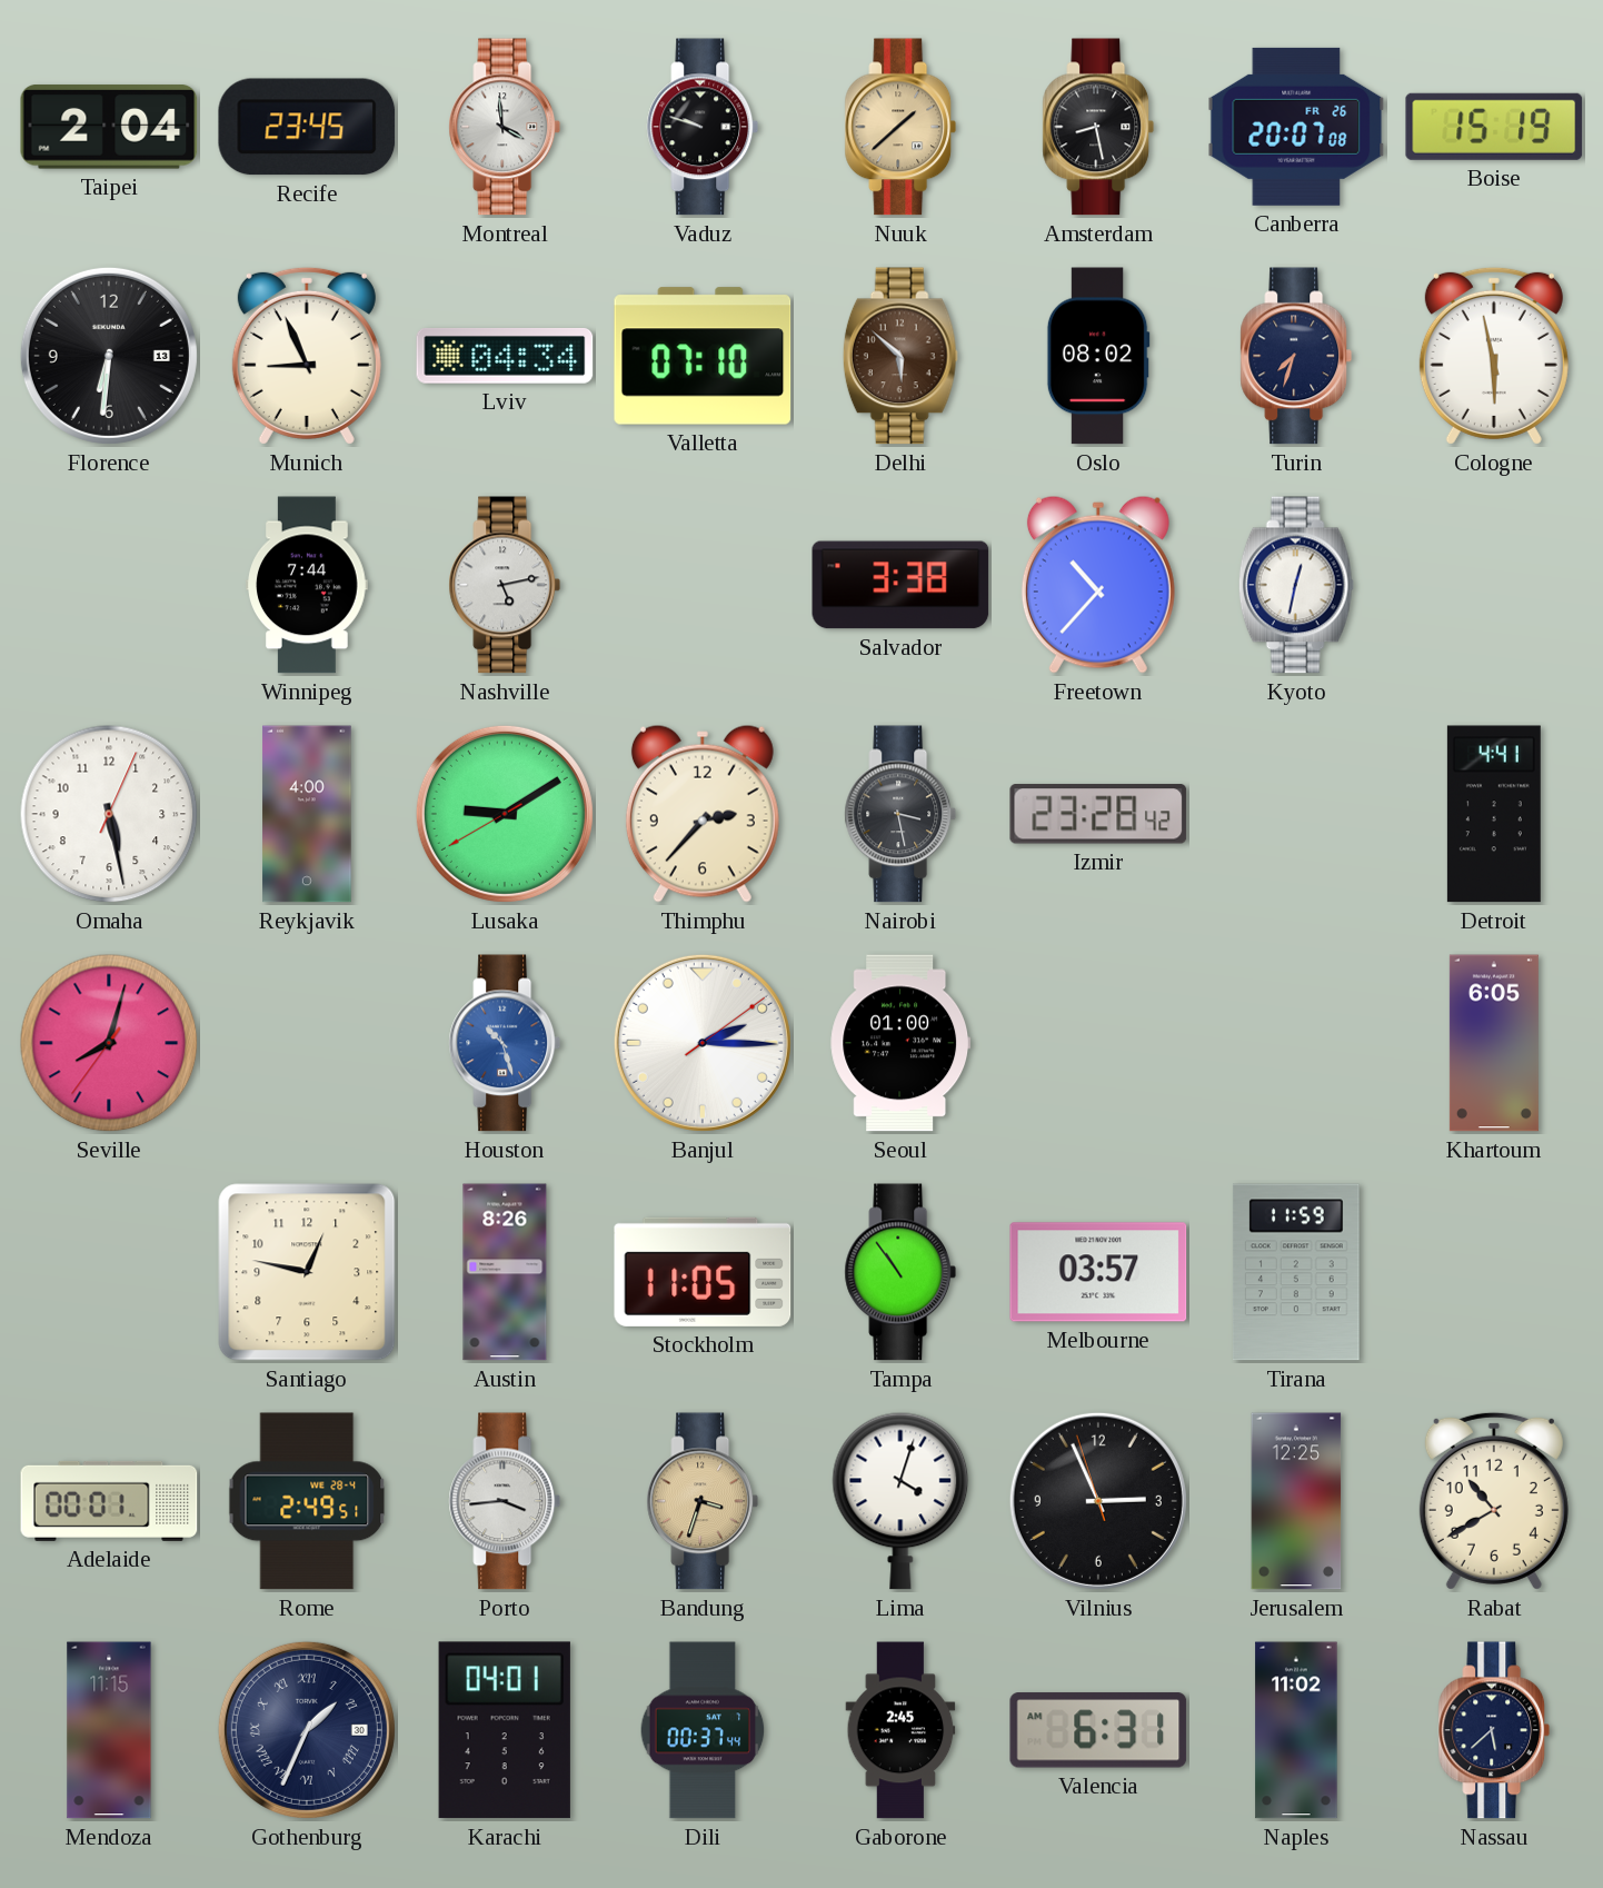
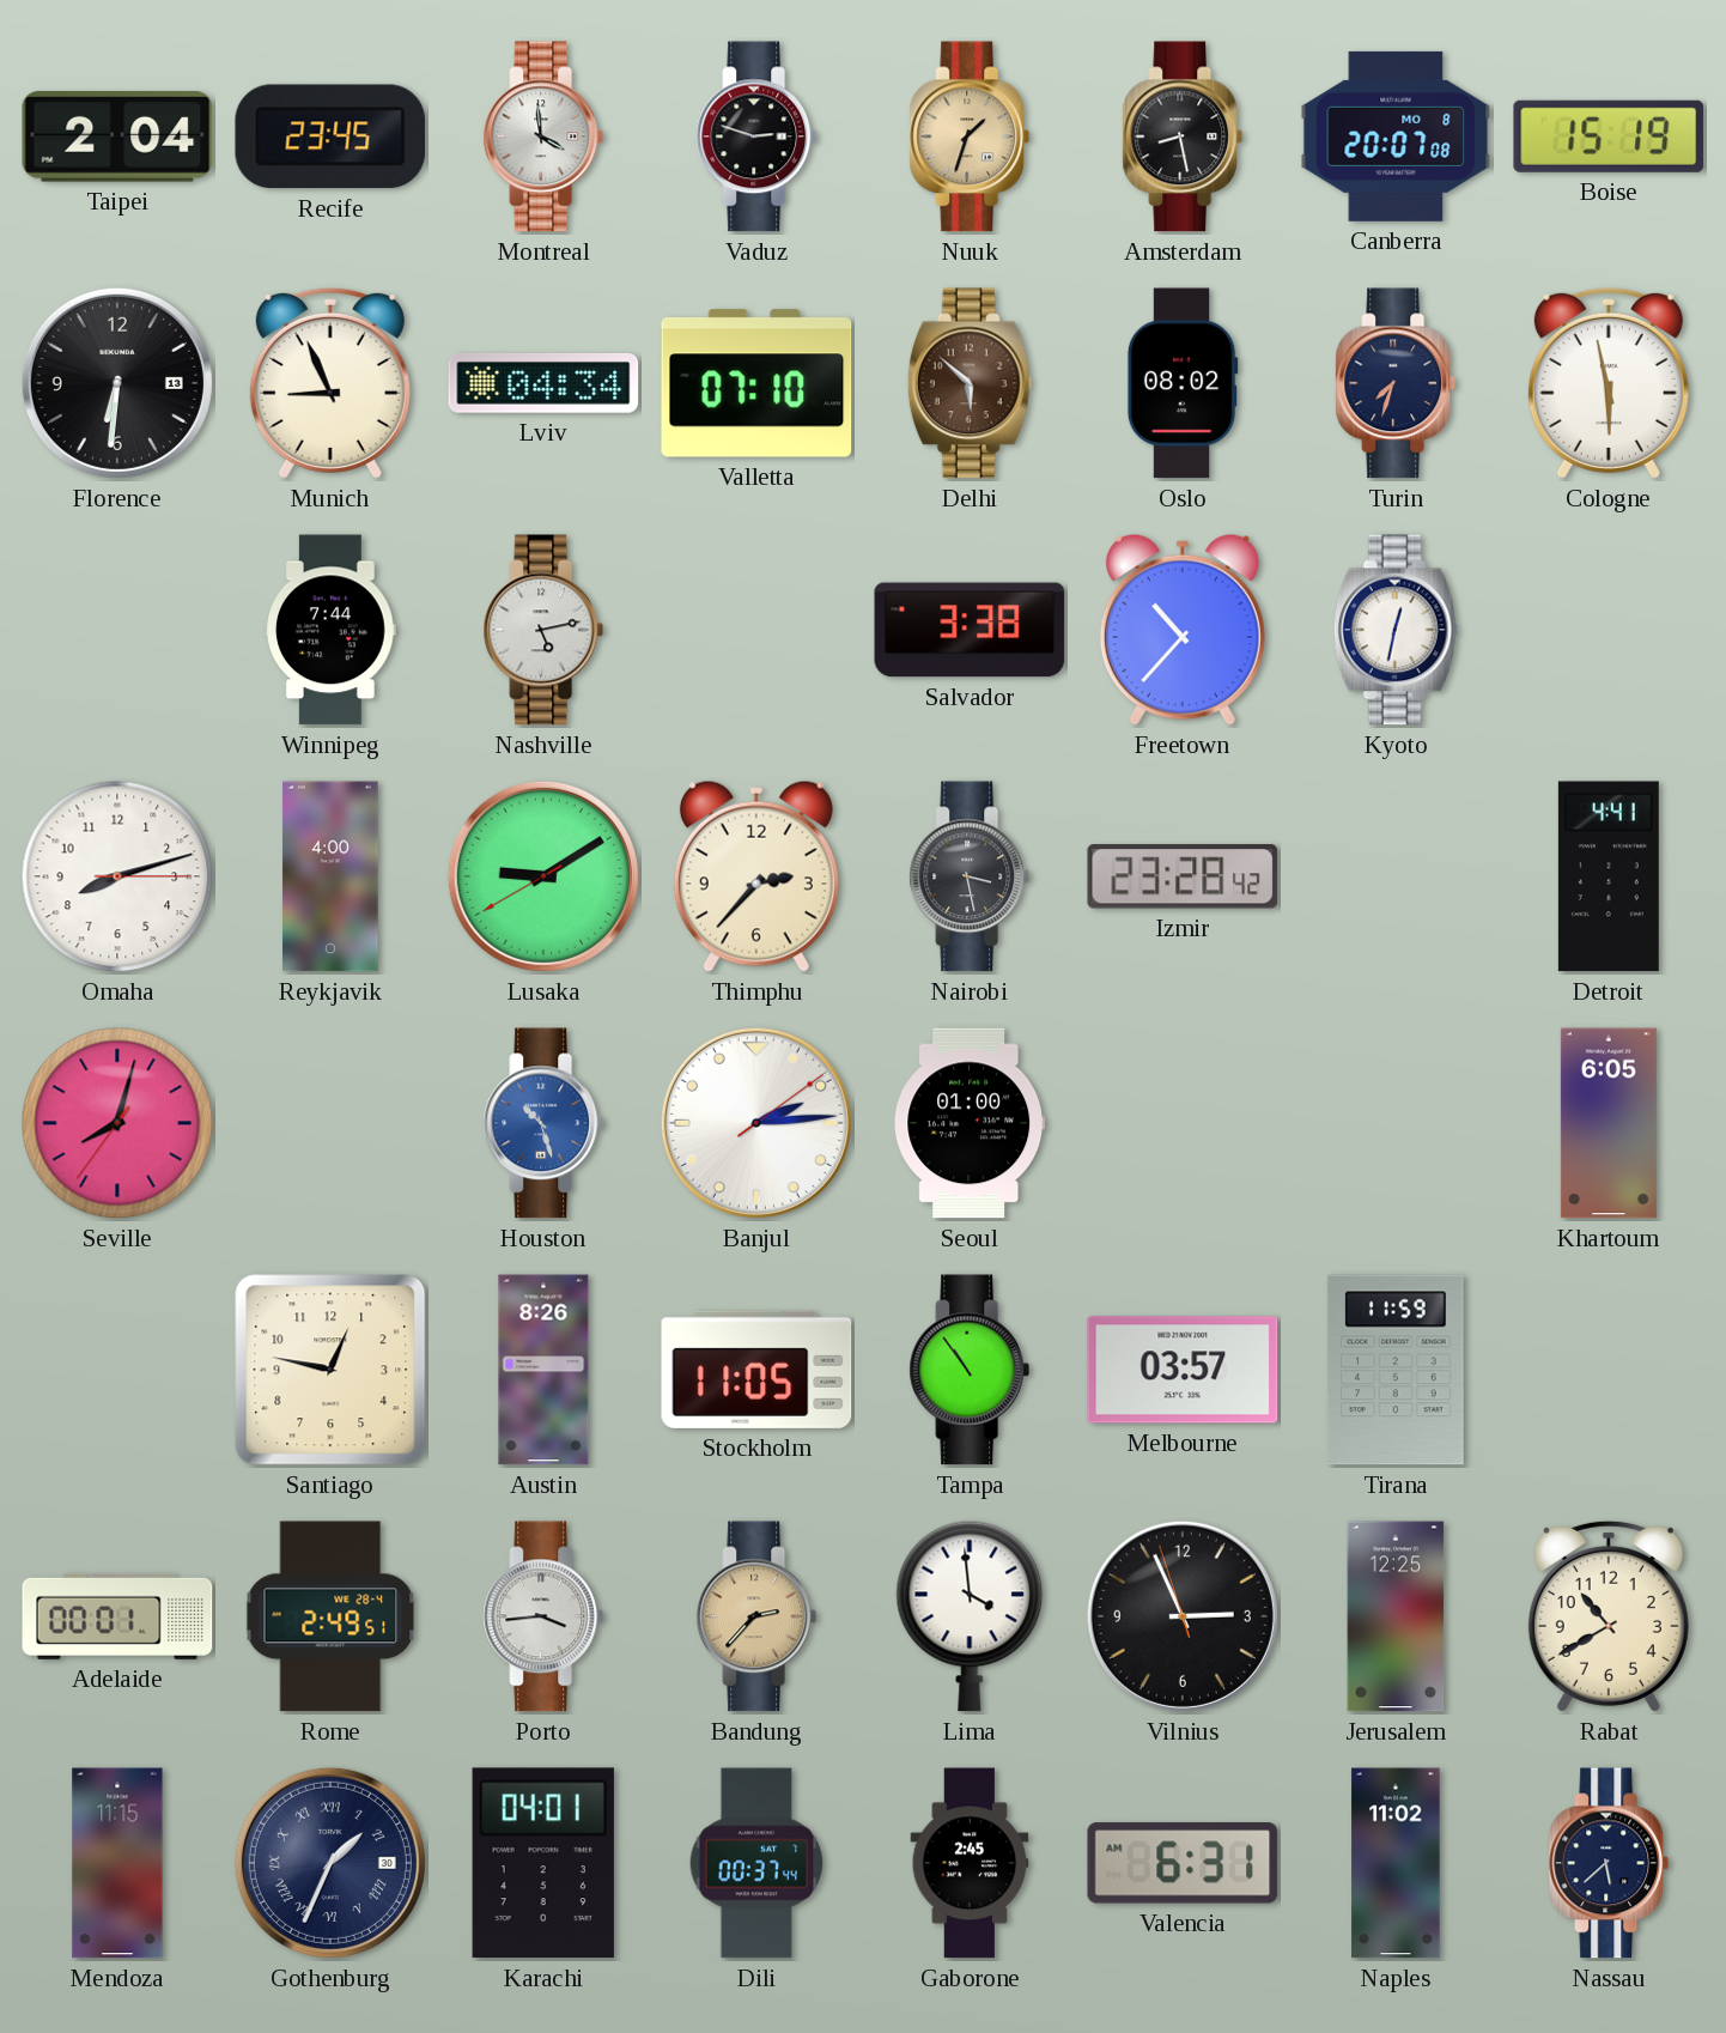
Vaduz: 9:48 -> 2:48
Nuuk: 1:38 -> 1:33
Canberra date: FR 26 -> MO 8
Omaha: 5:28 -> 8:12
Banjul: 2:15 -> 2:14
Bandung: 3:33 -> 2:37
Lima: 4:03 -> 3:59
